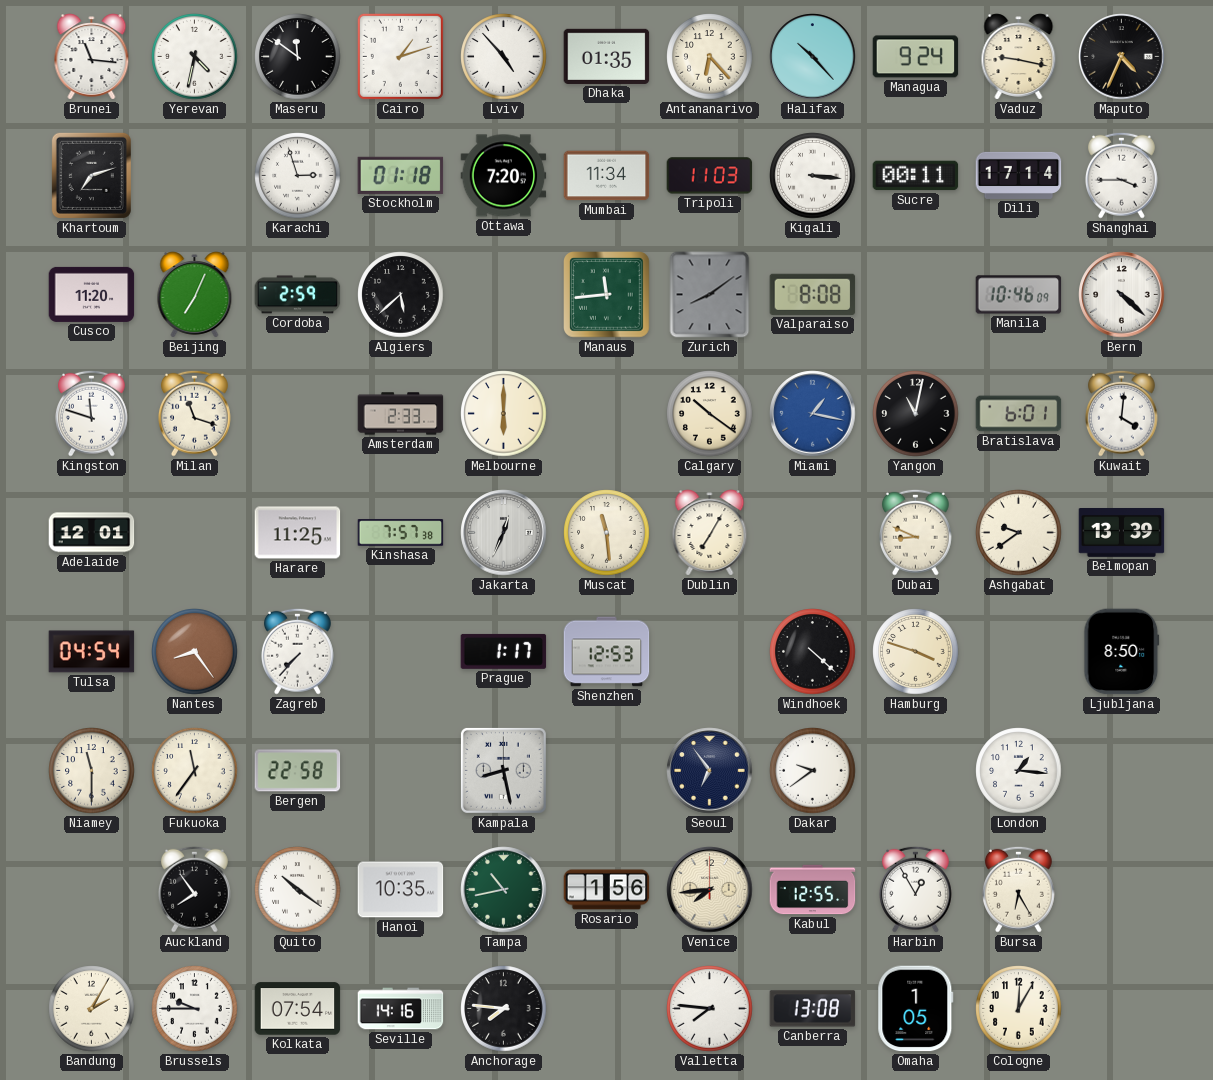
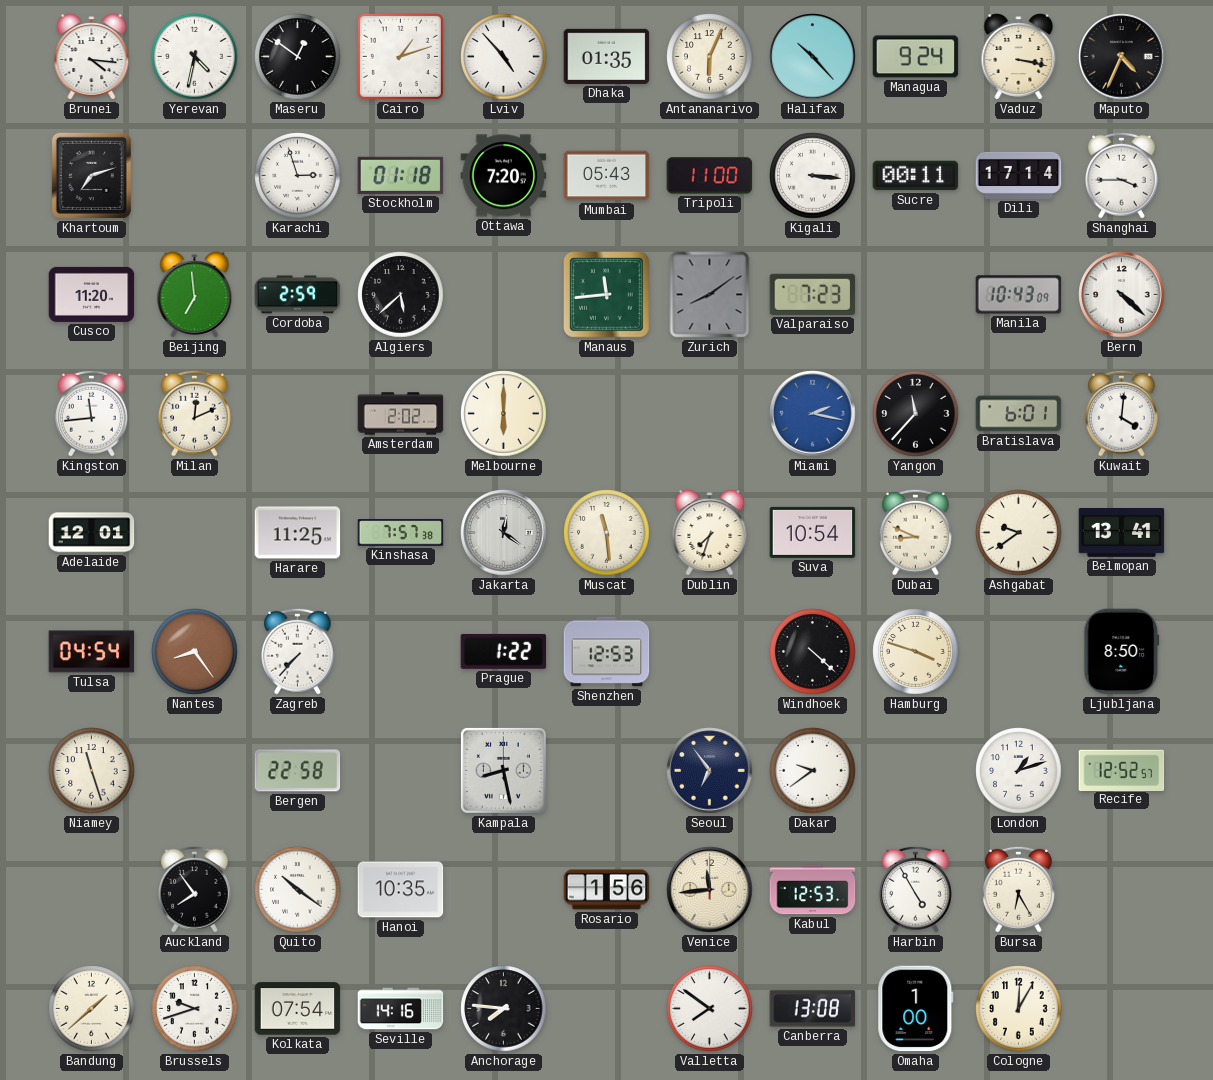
Brunei: 11:16 -> 4:16
Maseru: 11:51 -> 12:51
Antananarivo: 6:23 -> 6:04
Vaduz: 9:17 -> 3:17
Mumbai: 11:34 -> 05:43
Tripoli: 11:03 -> 11:00
Beijing: 7:04 -> 6:59
Valparaiso: 8:08 -> 7:23
Manila: 10:46 -> 10:43
Kingston: 11:48 -> 11:44
Milan: 11:18 -> 12:11
Amsterdam: 2:33 -> 2:02
Calgary: 10:21 -> none
Miami: 1:17 -> 2:17
Yangon: 11:02 -> 11:37
Jakarta: 12:34 -> 12:21
Dublin: 7:05 -> 7:33
Suva: none -> 10:54
Belmopan: 13:39 -> 13:41
Prague: 1:17 -> 1:22
Niamey: 11:30 -> 11:27
Fukuoka: 11:36 -> none
London: 1:16 -> 1:12
Recife: none -> 12:52
Tampa: 10:43 -> none
Venice: 7:44 -> 11:44
Kabul: 12:55 -> 12:53
Harbin: 12:55 -> 4:55
Bandung: 2:05 -> 1:38
Brussels: 9:45 -> 9:42
Valletta: 7:46 -> 7:51
Omaha: 1:05 -> 1:00
